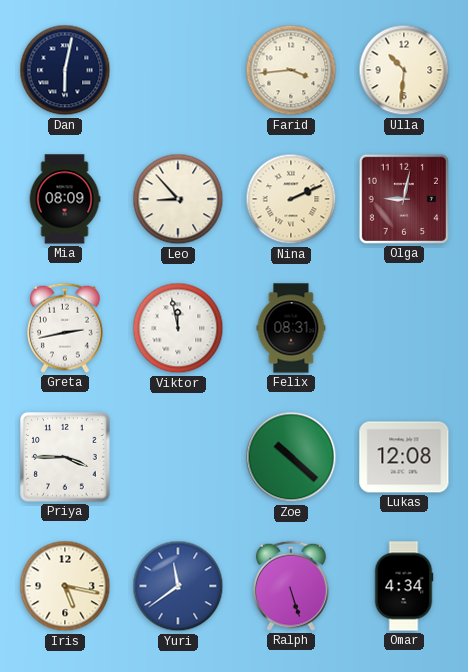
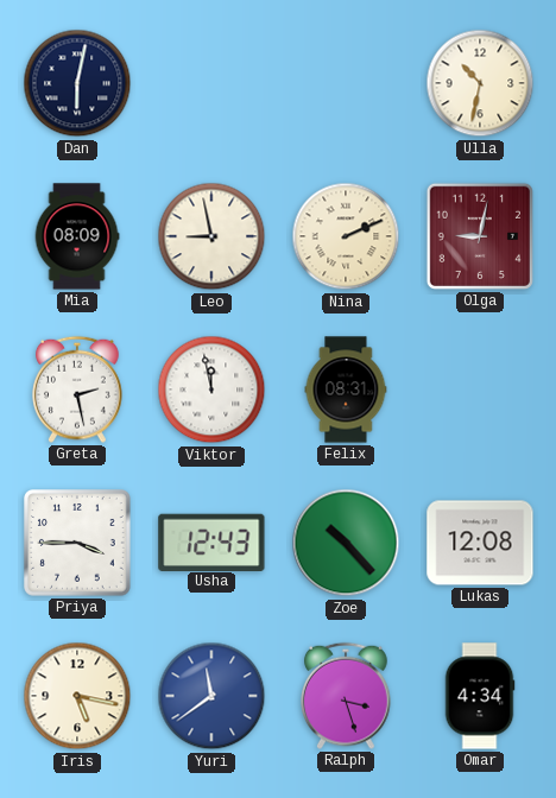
Farid: 3:44 -> none
Ulla: 10:31 -> 10:32
Leo: 8:53 -> 8:58
Greta: 2:43 -> 2:28
Usha: none -> 12:43
Zoe: 10:22 -> 10:23
Ralph: 5:27 -> 3:27
